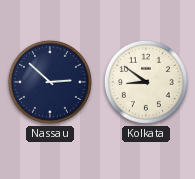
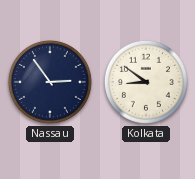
Nassau: 2:52 -> 2:54
